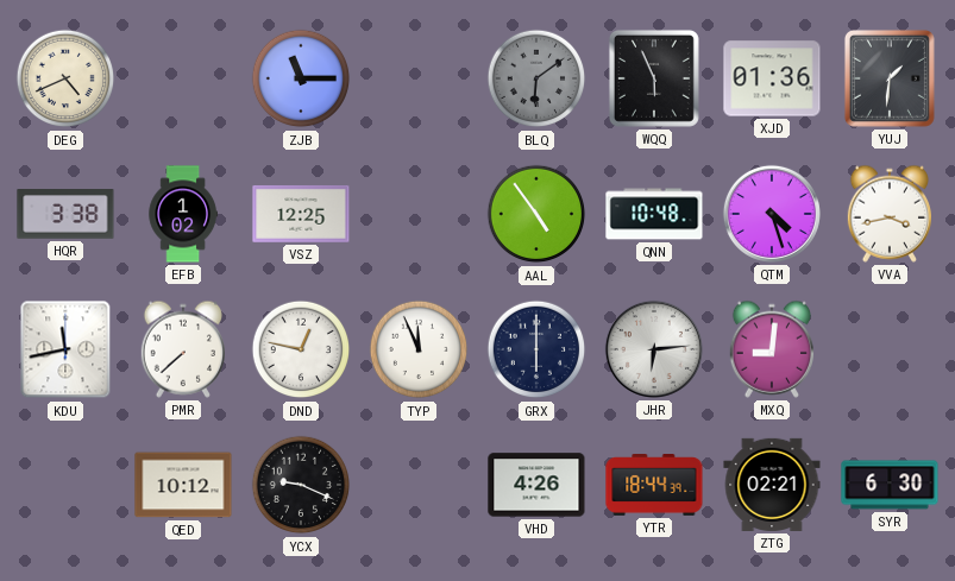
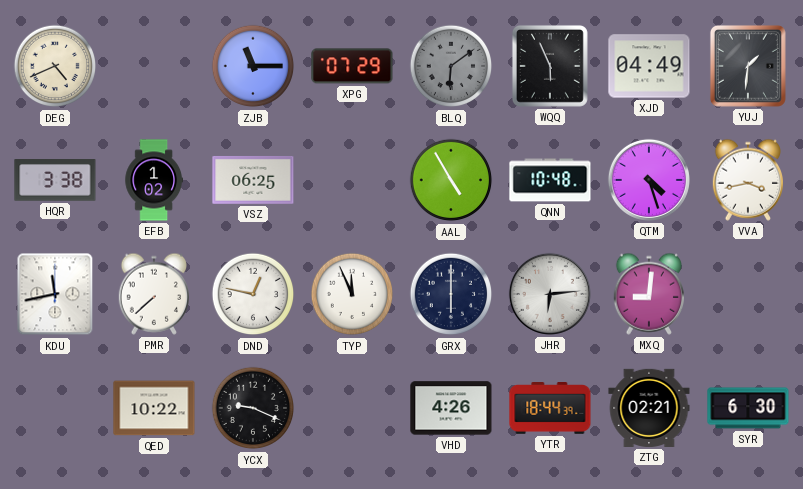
XPG: none -> 07:29
XJD: 01:36 -> 04:49
VSZ: 12:25 -> 06:25
AAL: 4:54 -> 4:55
QED: 10:12 -> 10:22
